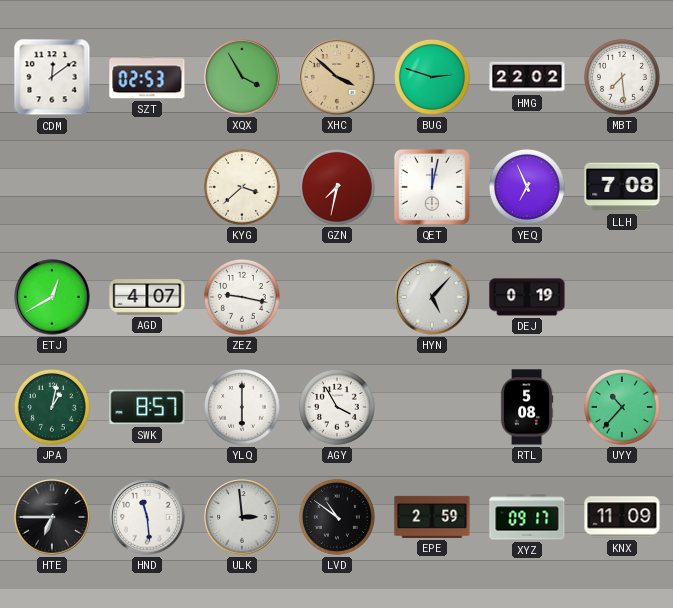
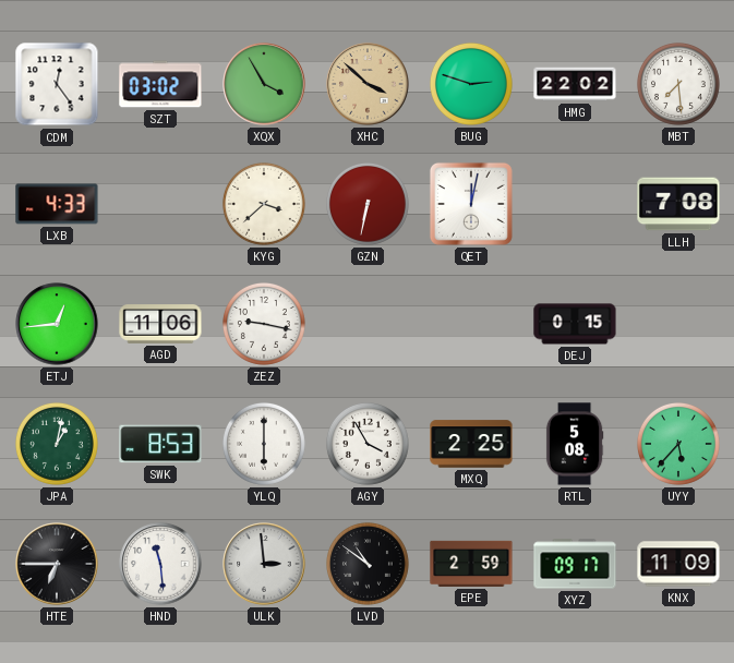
CDM: 12:09 -> 12:24
SZT: 02:53 -> 03:02
LXB: none -> 4:33
GZN: 7:32 -> 6:32
YEQ: 6:56 -> none
ETJ: 12:40 -> 12:44
AGD: 4:07 -> 11:06
HYN: 5:07 -> none
DEJ: 0:19 -> 0:15
SWK: 8:57 -> 8:53
MXQ: none -> 2:25
UYY: 10:37 -> 5:37
